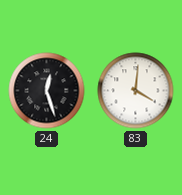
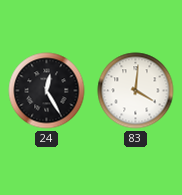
24: 12:27 -> 12:25
